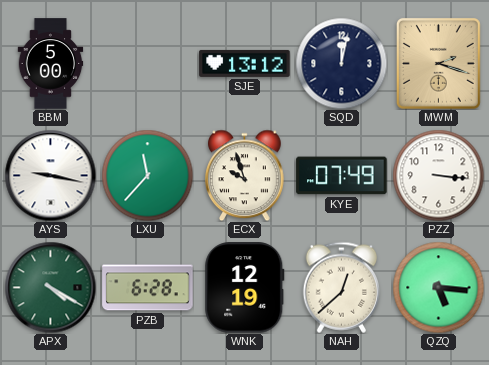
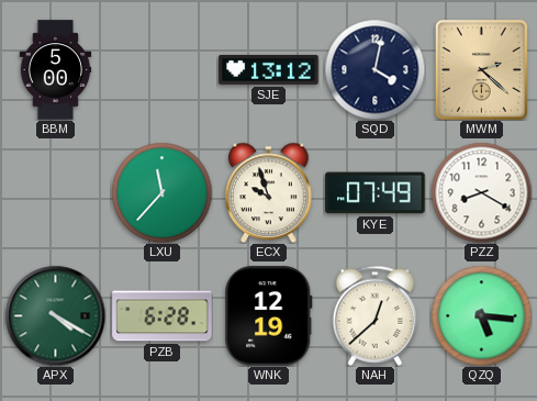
SQD: 12:02 -> 4:02
MWM: 2:18 -> 2:22
AYS: 9:17 -> none
PZZ: 3:16 -> 8:20
